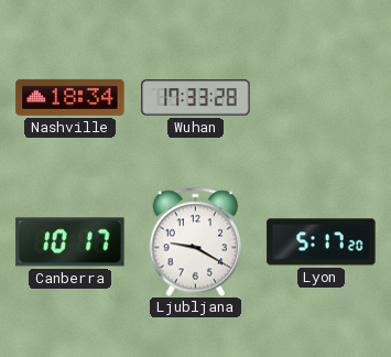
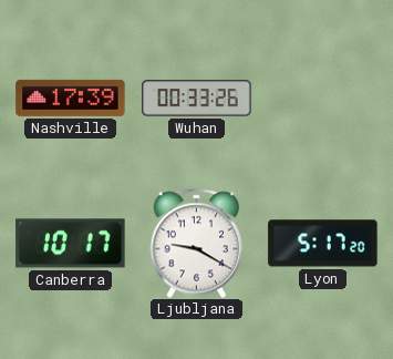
Nashville: 18:34 -> 17:39
Wuhan: 17:33 -> 00:33
